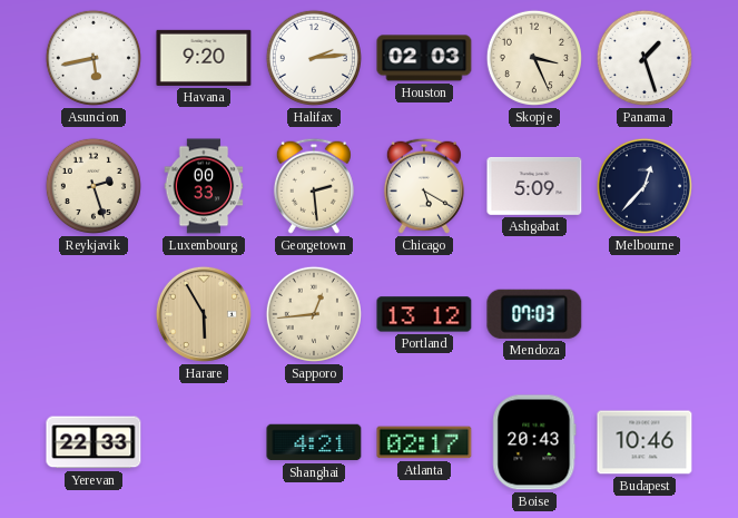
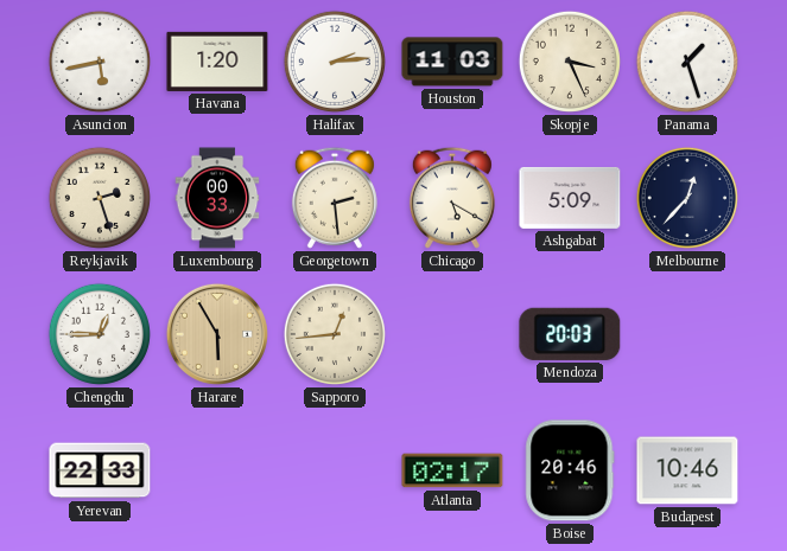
Havana: 9:20 -> 1:20
Houston: 02:03 -> 11:03
Chengdu: none -> 12:45
Portland: 13:12 -> none
Mendoza: 07:03 -> 20:03
Shanghai: 4:21 -> none
Boise: 20:43 -> 20:46
